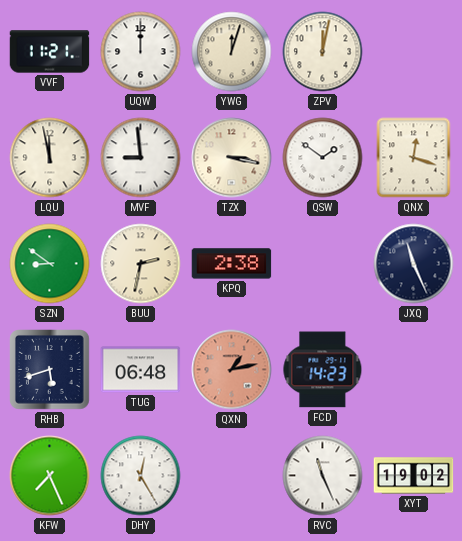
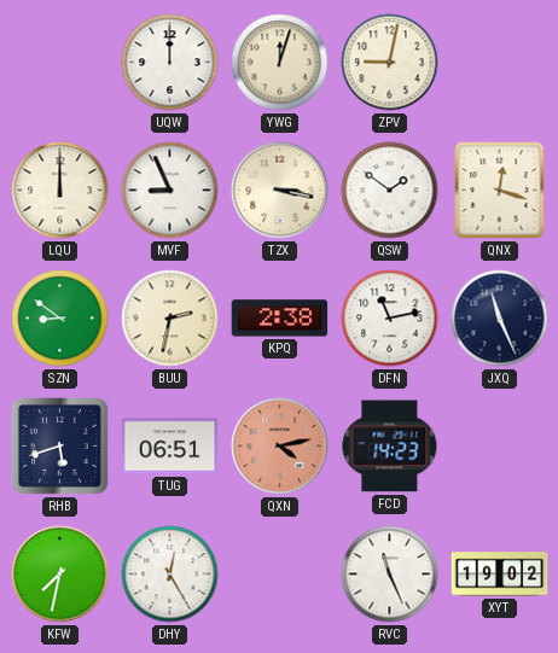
VVF: 11:21 -> none
ZPV: 12:02 -> 9:02
LQU: 11:58 -> 12:00
MVF: 8:59 -> 8:56
DFN: none -> 11:13
TUG: 06:48 -> 06:51
QXN: 1:13 -> 4:13
KFW: 7:26 -> 7:32
